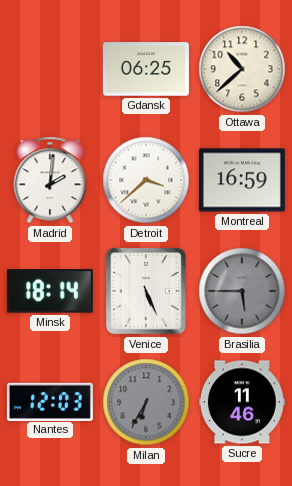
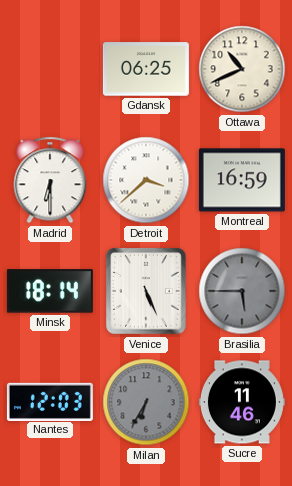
Ottawa: 10:38 -> 10:41
Madrid: 2:01 -> 6:30
